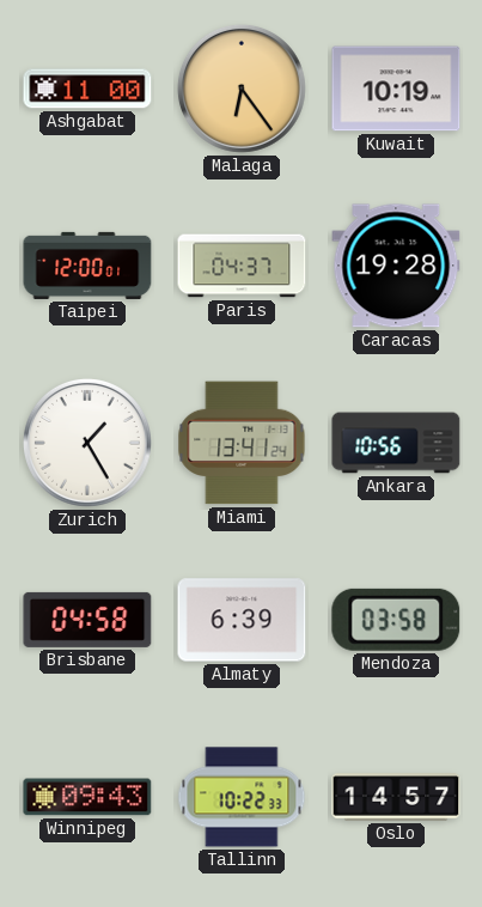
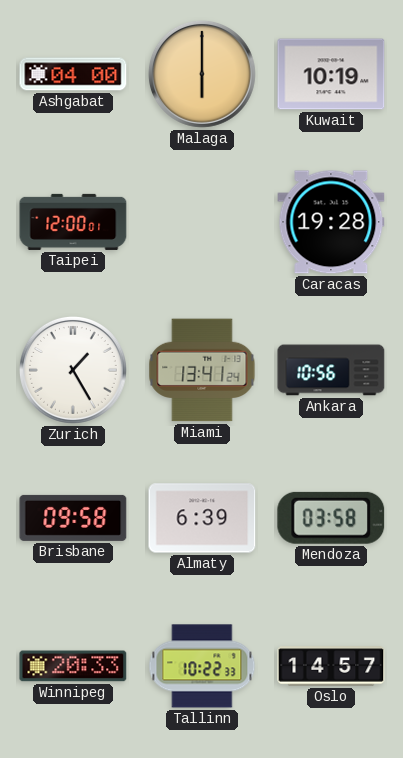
Ashgabat: 11:00 -> 04:00
Malaga: 6:24 -> 6:00
Paris: 04:37 -> none
Brisbane: 04:58 -> 09:58
Winnipeg: 09:43 -> 20:33
